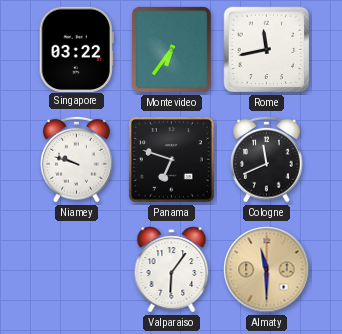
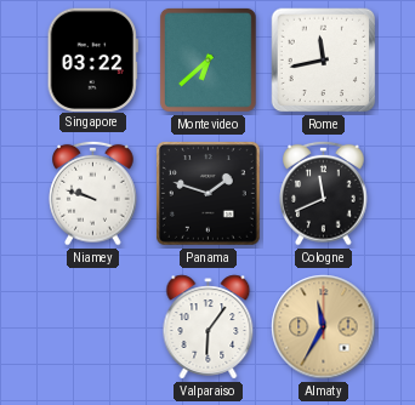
Montevideo: 6:36 -> 6:38
Panama: 6:48 -> 1:48
Almaty: 11:30 -> 11:35
